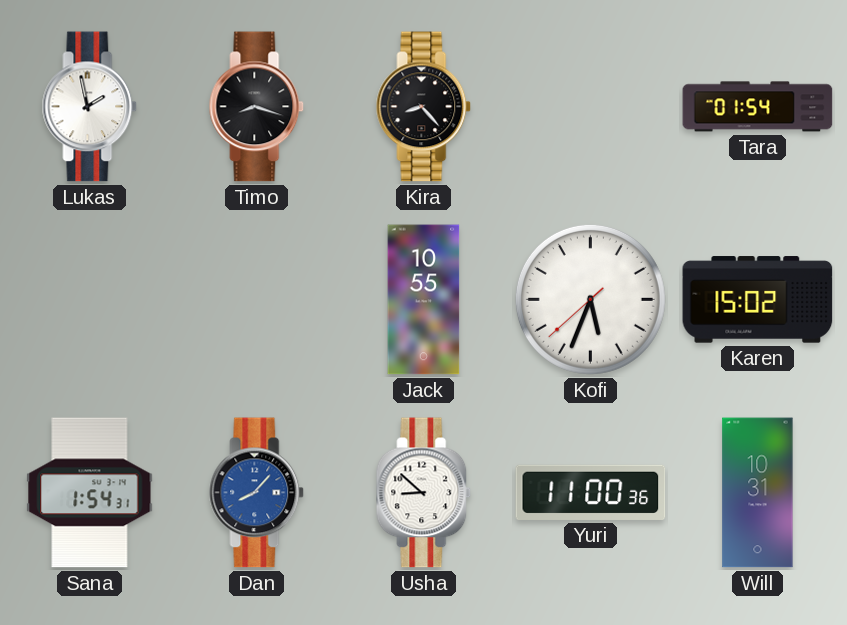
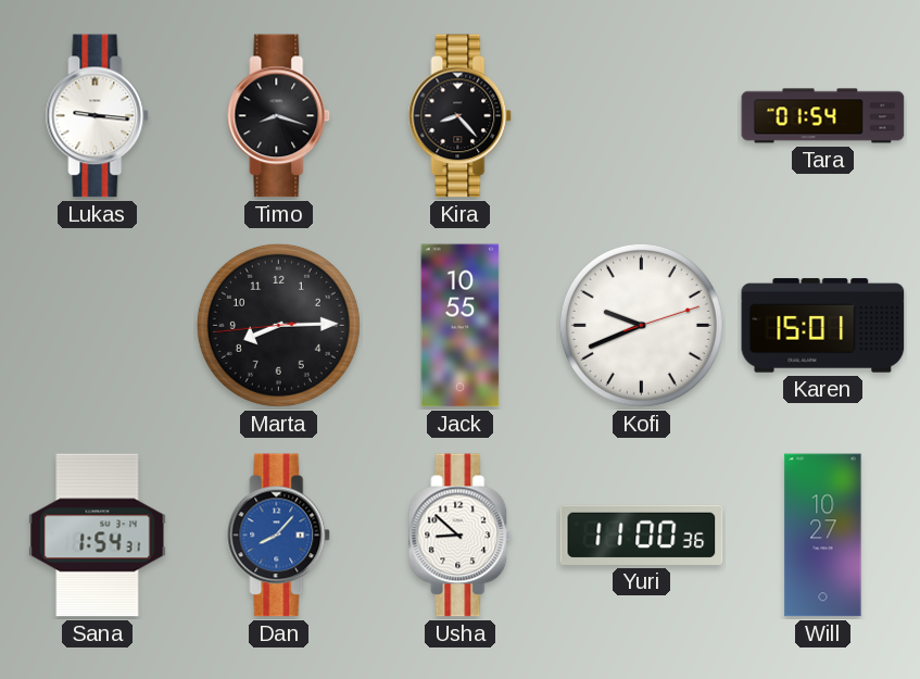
Lukas: 1:58 -> 9:16
Marta: none -> 8:14
Kofi: 5:33 -> 9:41
Karen: 15:02 -> 15:01
Will: 10:31 -> 10:27
